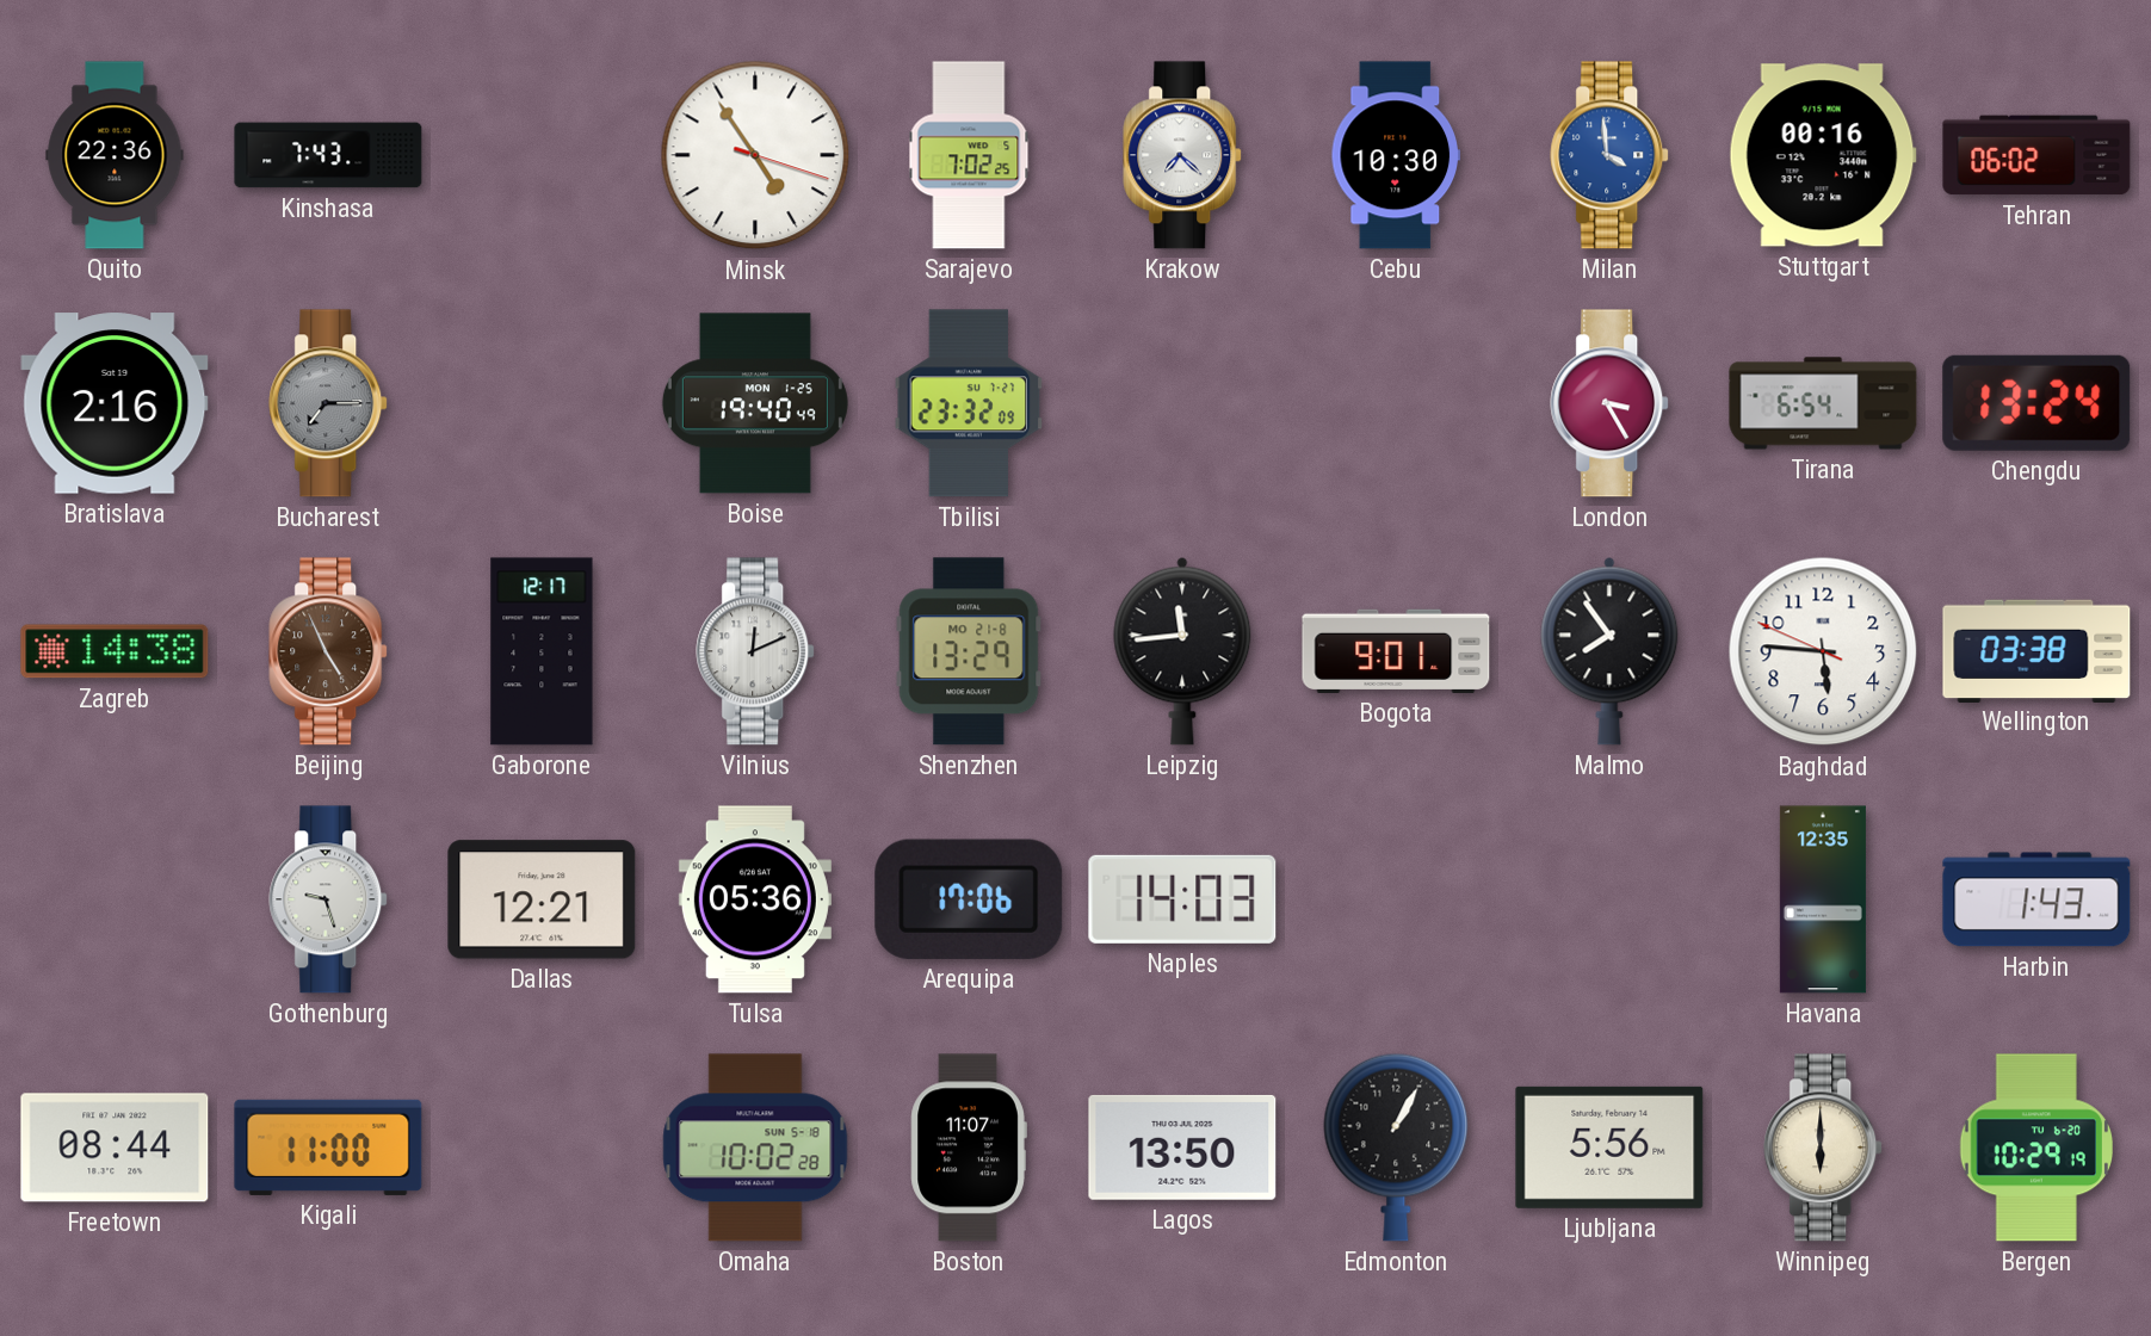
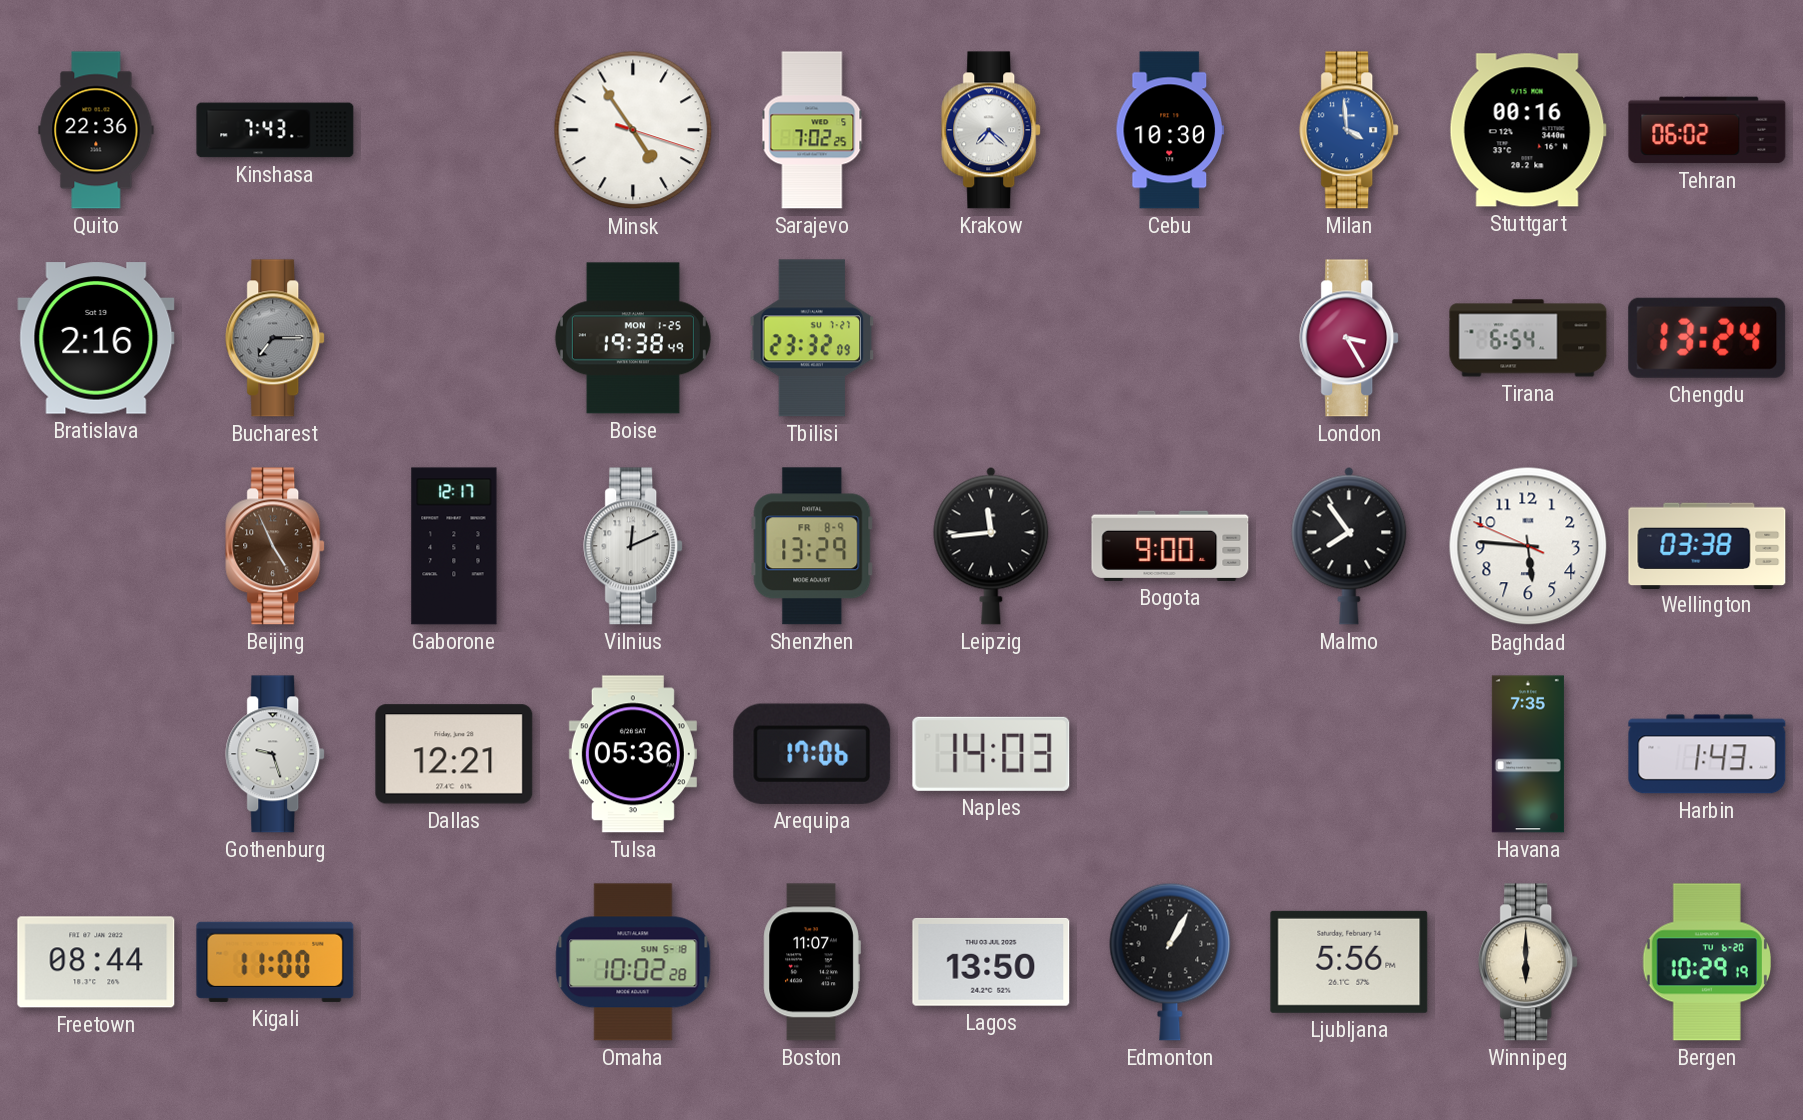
Boise: 19:40 -> 19:38
Zagreb: 14:38 -> none
Shenzhen date: MO 21-8 -> FR 8-9
Bogota: 9:01 -> 9:00
Havana: 12:35 -> 7:35
